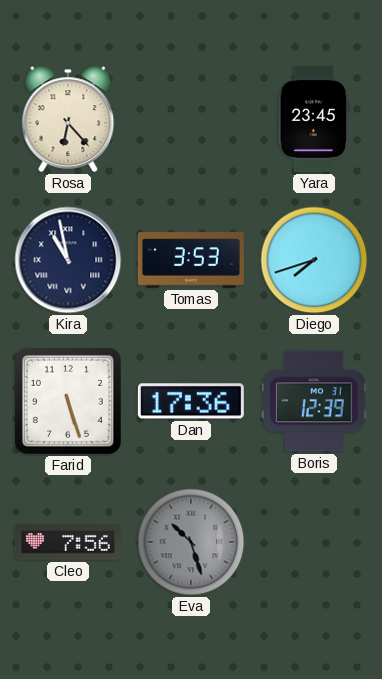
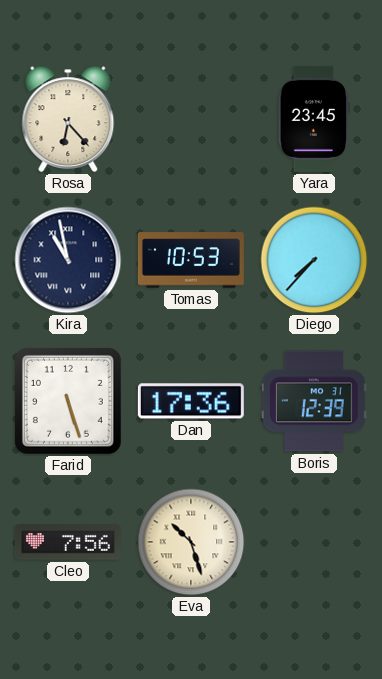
Tomas: 3:53 -> 10:53
Diego: 7:42 -> 7:37
Eva dial: grey -> cream
